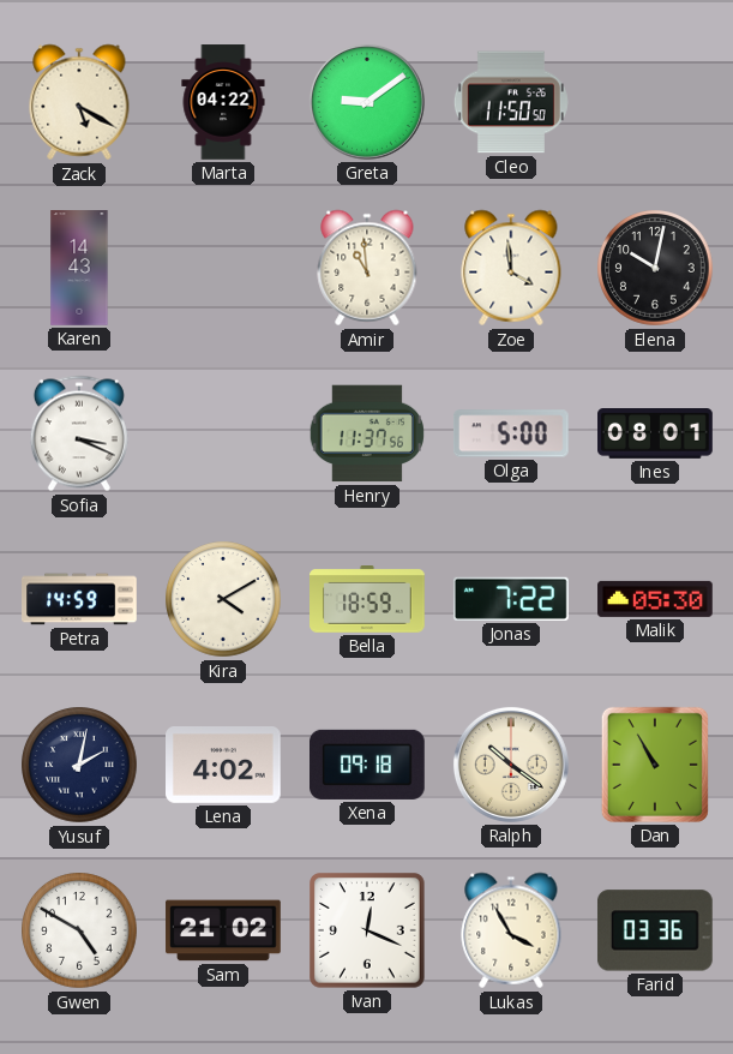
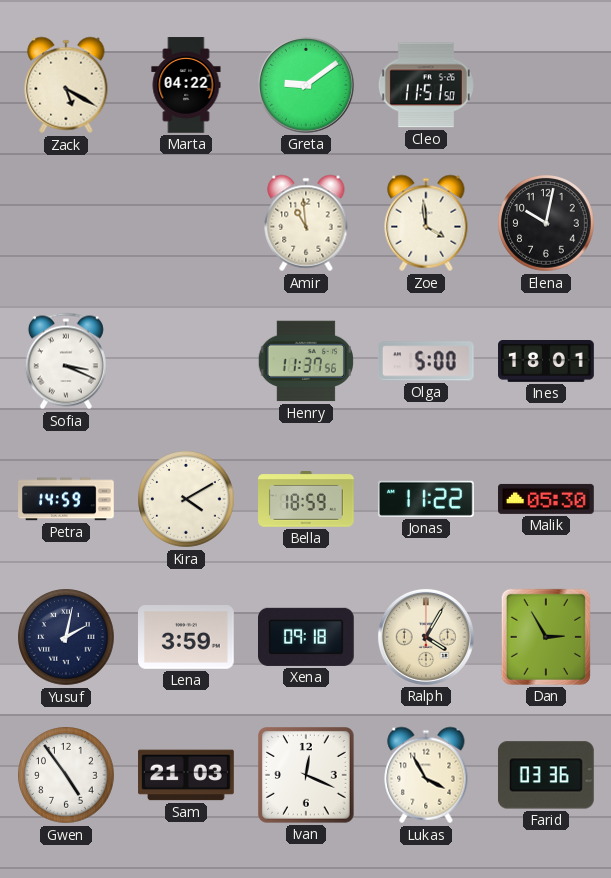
Cleo: 11:50 -> 11:51
Karen: 14:43 -> none
Ines: 08:01 -> 18:01
Jonas: 7:22 -> 11:22
Lena: 4:02 -> 3:59
Ralph: 10:21 -> 4:05
Dan: 10:55 -> 2:55
Gwen: 4:50 -> 4:54
Sam: 21:02 -> 21:03
